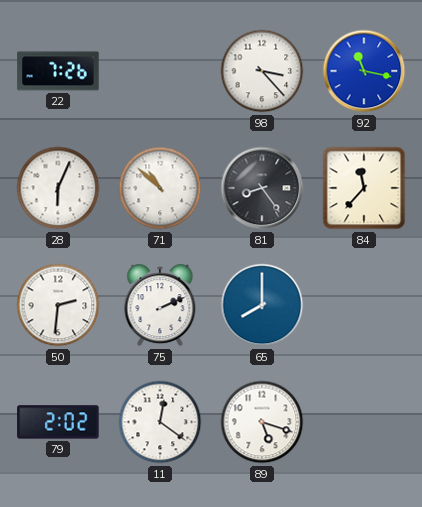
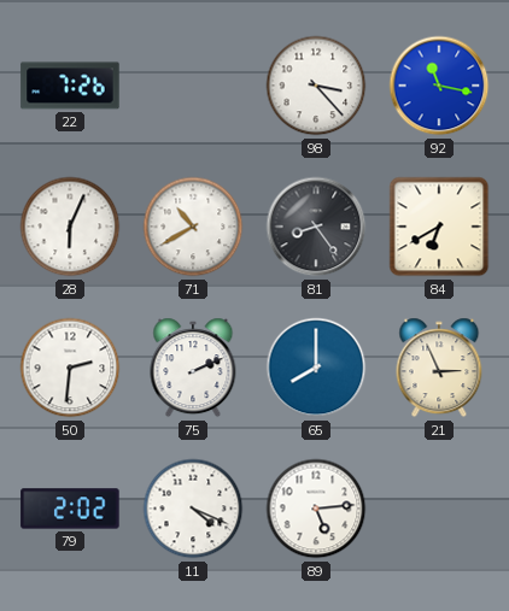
71: 10:52 -> 10:40
84: 11:37 -> 6:40
21: none -> 2:56
11: 12:21 -> 4:19
89: 5:18 -> 5:14
